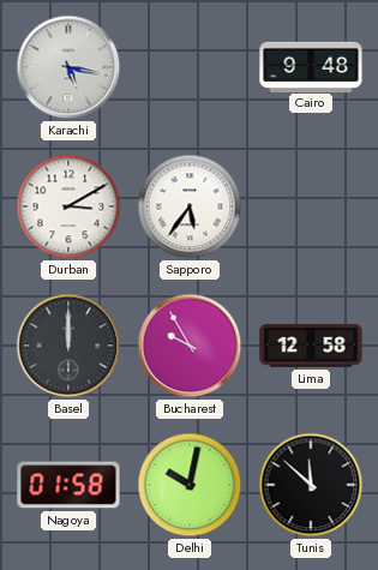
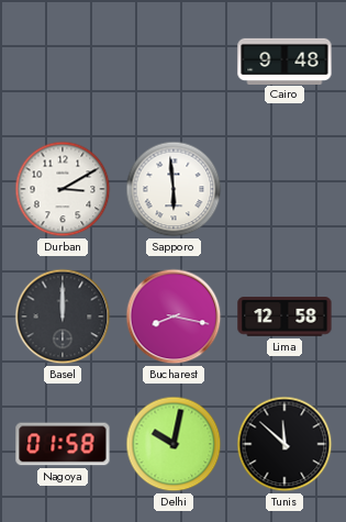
Karachi: 5:17 -> none
Sapporo: 5:36 -> 5:59
Bucharest: 9:55 -> 8:17
